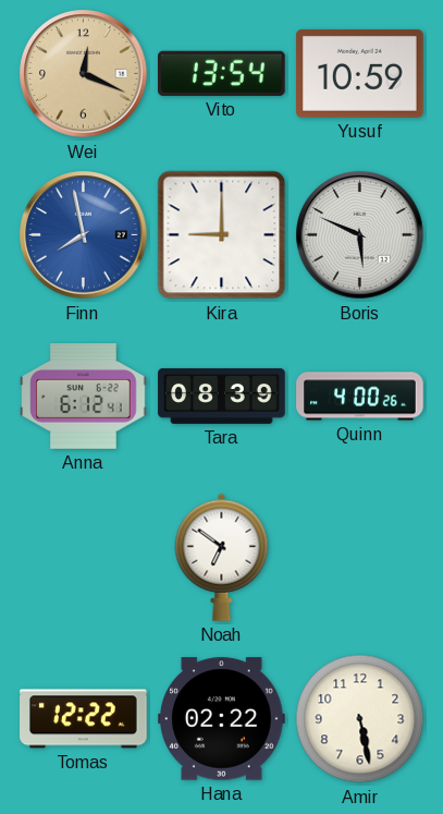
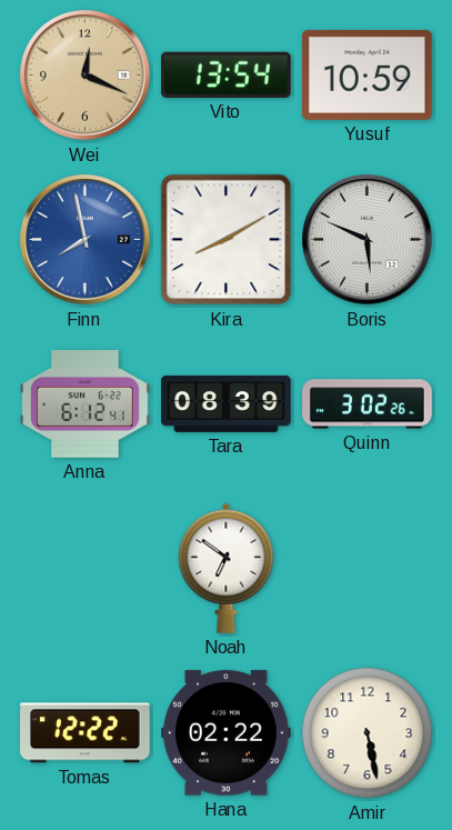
Kira: 9:00 -> 8:10
Quinn: 4:00 -> 3:02
